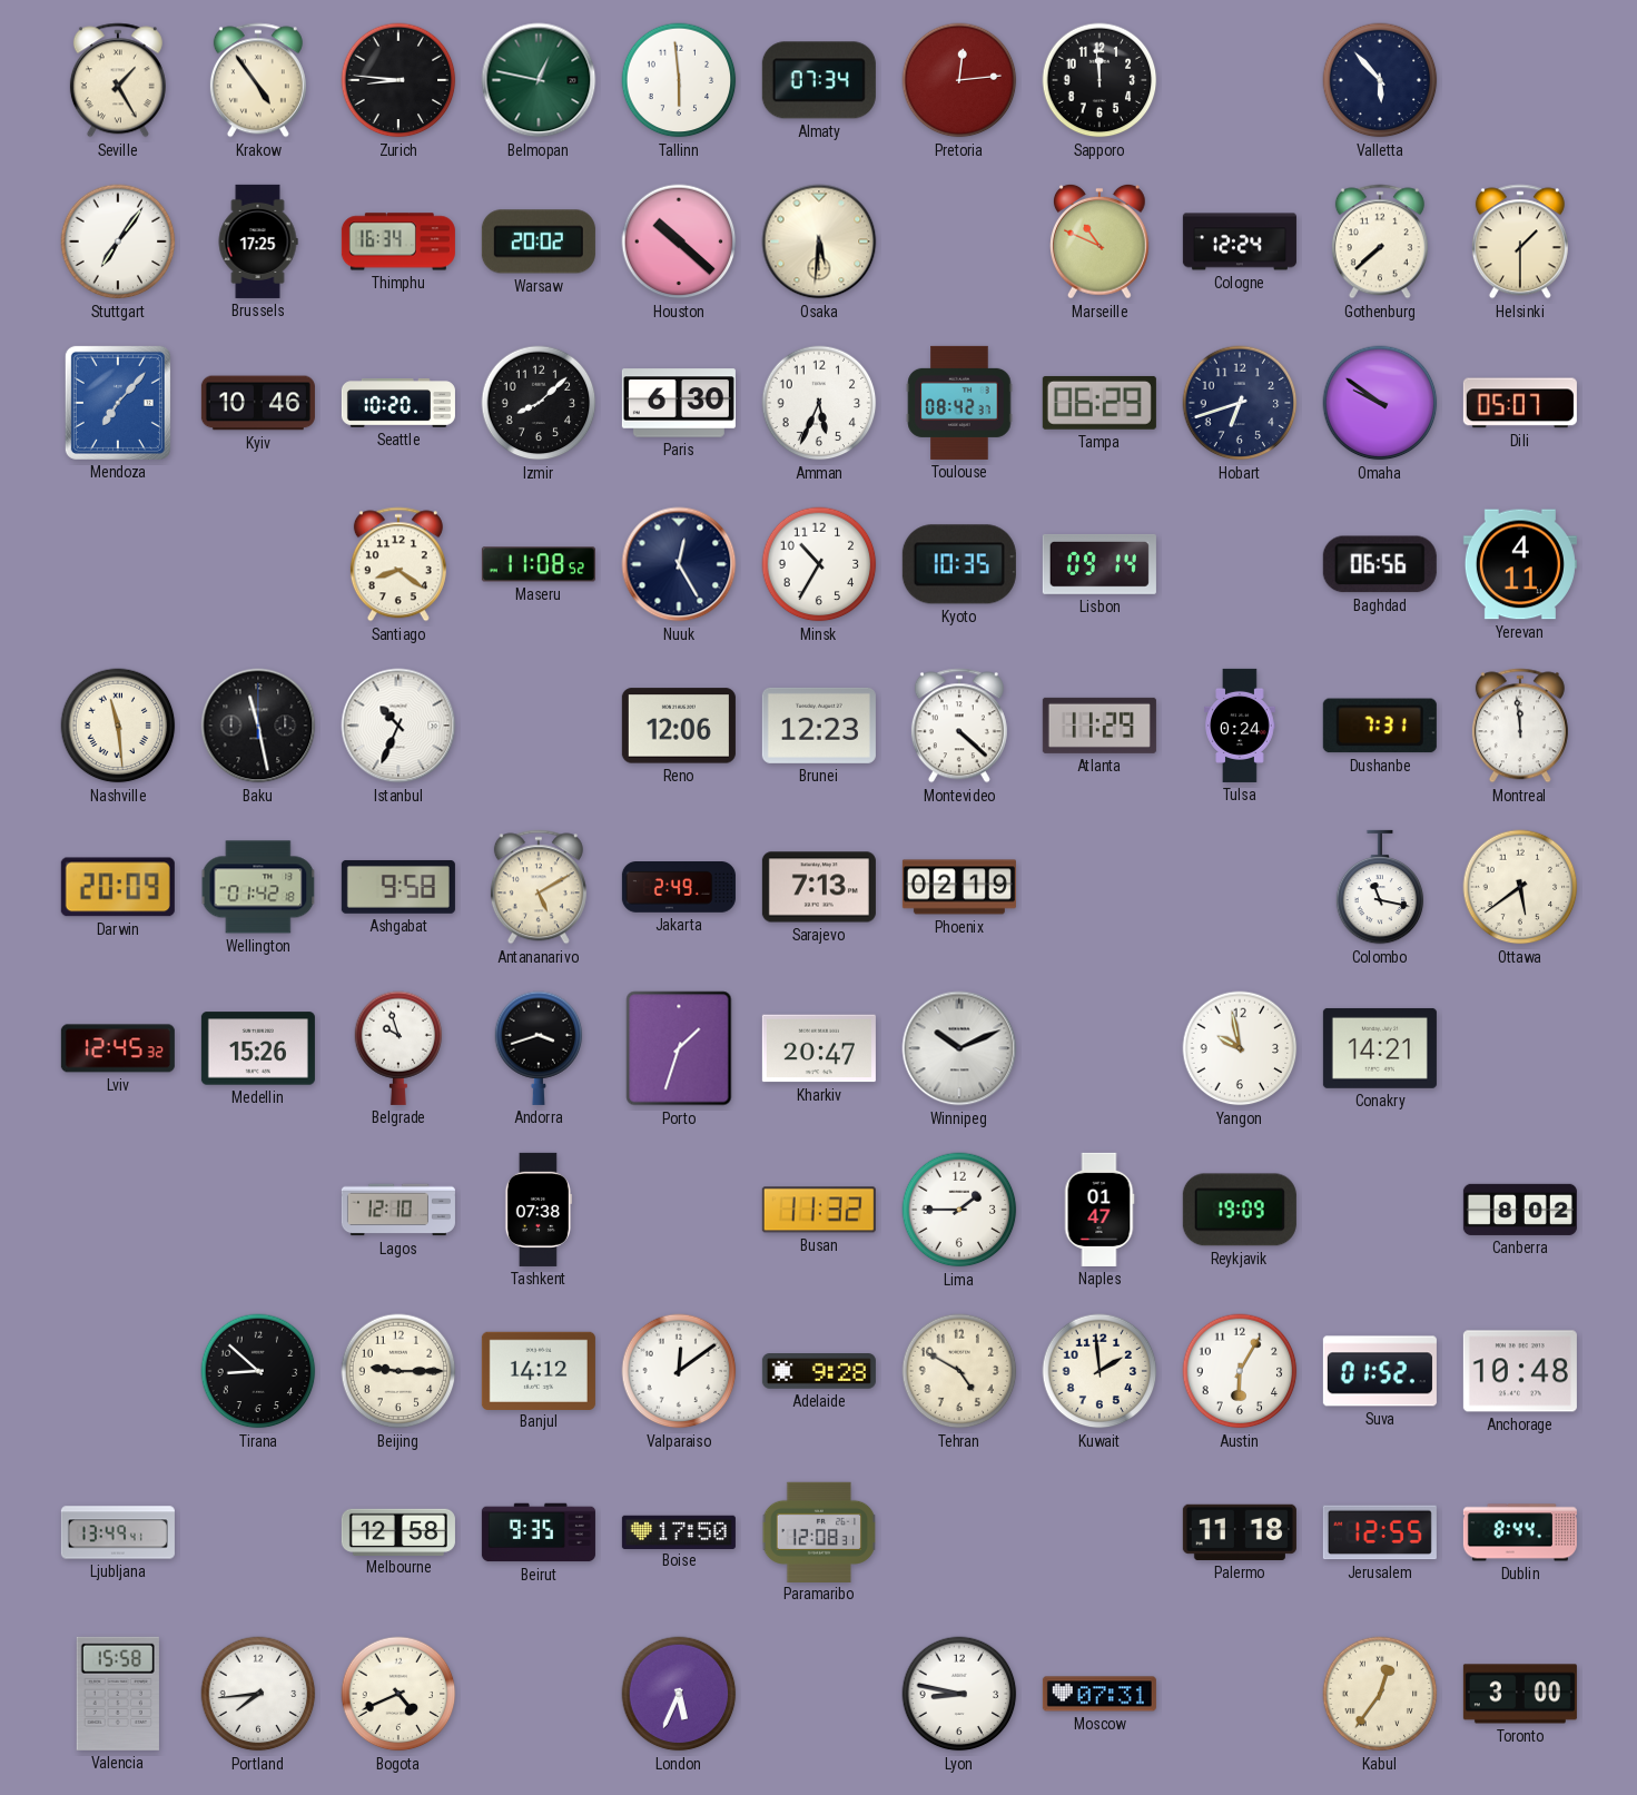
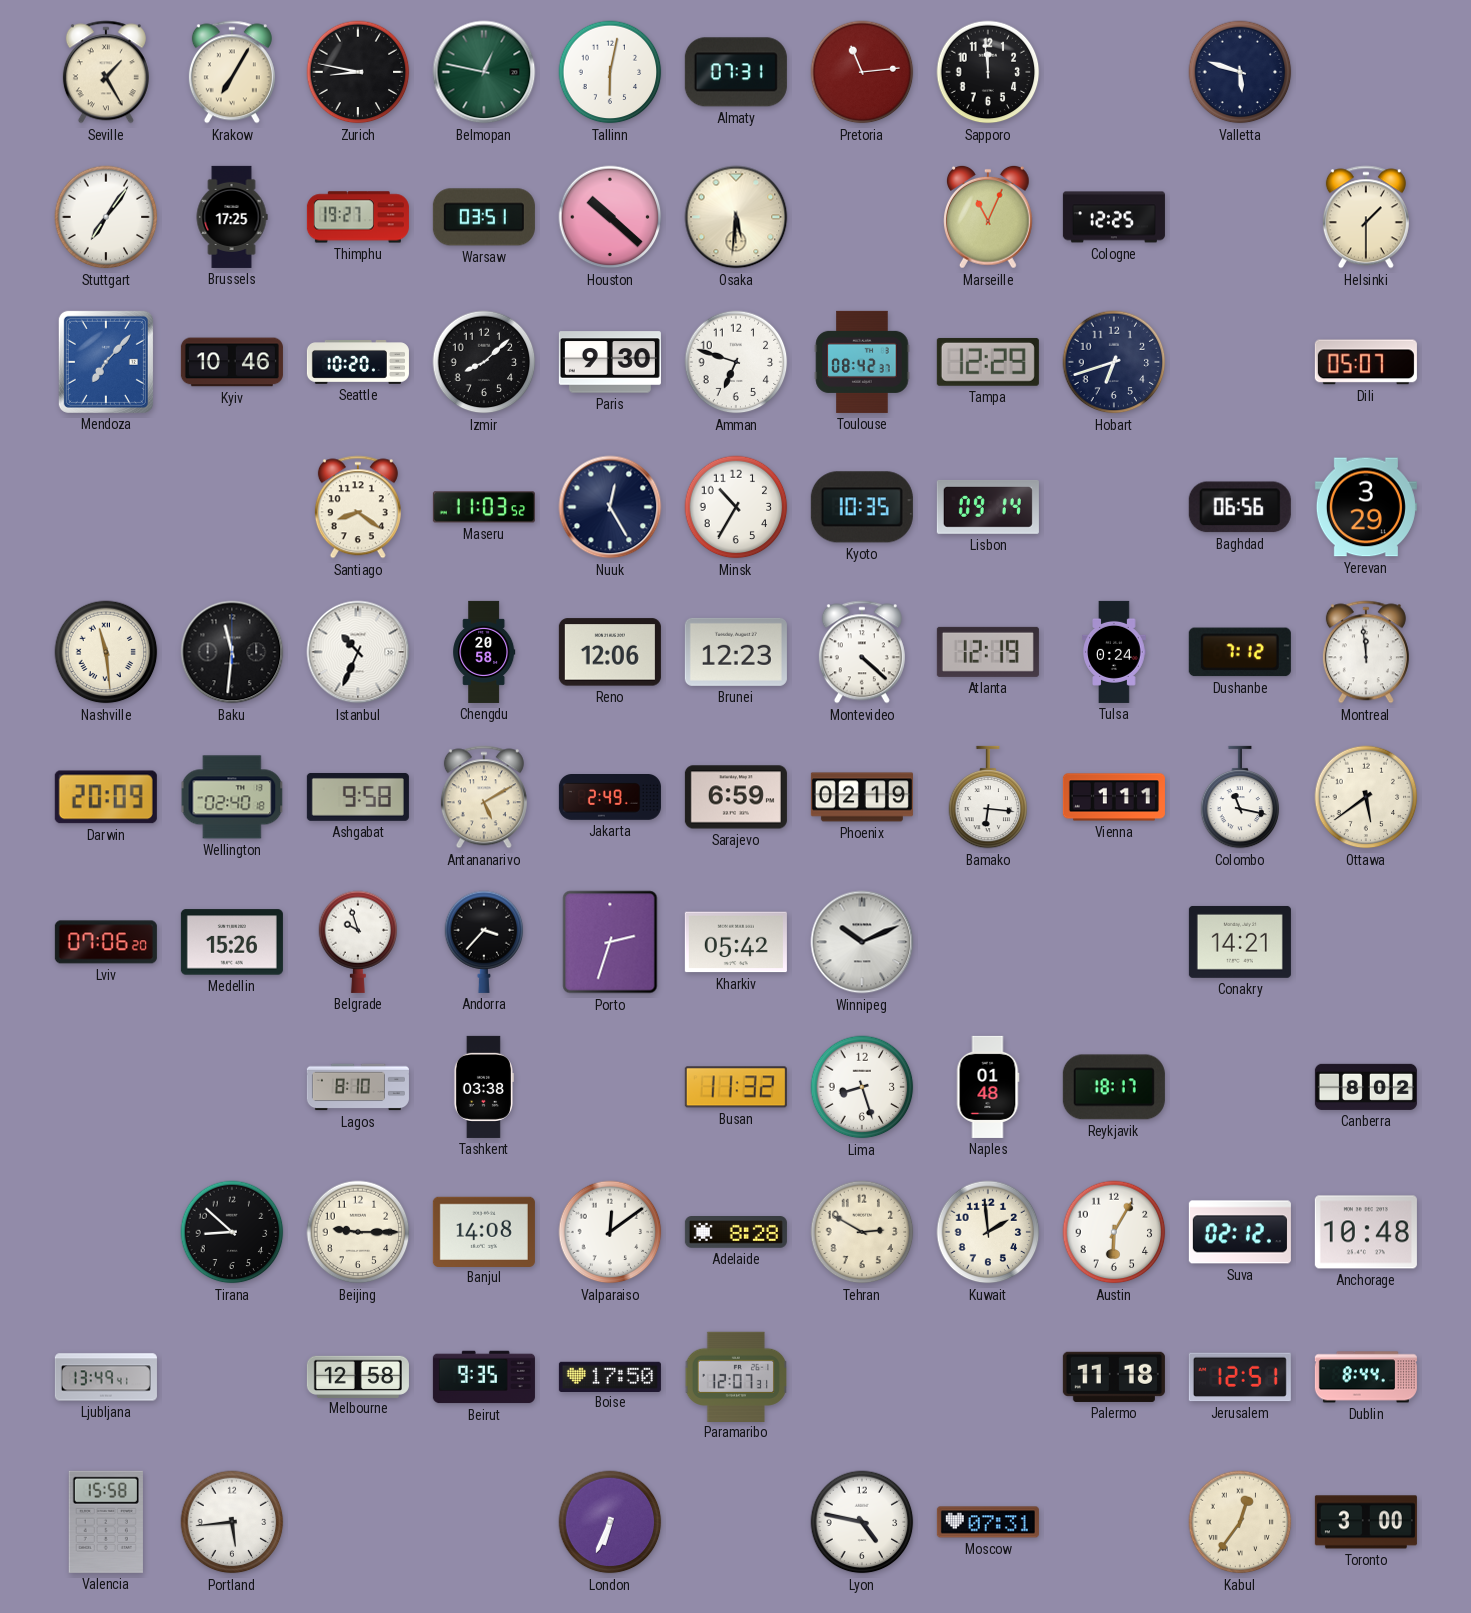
Krakow: 4:54 -> 7:05
Zurich: 8:46 -> 8:47
Tallinn: 5:59 -> 6:02
Almaty: 07:34 -> 07:31
Pretoria: 12:14 -> 11:14
Valletta: 5:53 -> 5:48
Thimphu: 16:34 -> 19:27
Warsaw: 20:02 -> 03:51
Marseille: 10:49 -> 11:04
Cologne: 12:24 -> 12:25
Gothenburg: 7:38 -> none
Paris: 6:30 -> 9:30
Amman: 5:34 -> 6:48
Tampa: 06:29 -> 12:29
Omaha: 9:51 -> none
Maseru: 11:08 -> 11:03
Yerevan: 4:11 -> 3:29
Baku: 11:28 -> 11:31
Chengdu: none -> 20:58
Atlanta: 11:29 -> 12:19
Dushanbe: 7:31 -> 7:12
Wellington: 01:42 -> 02:40
Sarajevo: 7:13 -> 6:59
Bamako: none -> 6:16
Vienna: none -> 1:11
Lviv: 12:45 -> 07:06
Andorra: 3:42 -> 3:37
Porto: 1:33 -> 2:33
Kharkiv: 20:47 -> 05:42
Yangon: 9:58 -> none
Lagos: 12:10 -> 8:10
Tashkent: 07:38 -> 03:38
Lima: 1:45 -> 8:27
Naples: 01:47 -> 01:48
Reykjavik: 19:09 -> 18:17
Banjul: 14:12 -> 14:08
Adelaide: 9:28 -> 8:28
Tehran: 4:50 -> 2:50
Suva: 01:52 -> 02:12
Paramaribo: 12:08 -> 12:07
Jerusalem: 12:55 -> 12:51
Portland: 7:44 -> 5:44
Bogota: 4:41 -> none
London: 5:34 -> 6:34
Lyon: 8:47 -> 4:47
